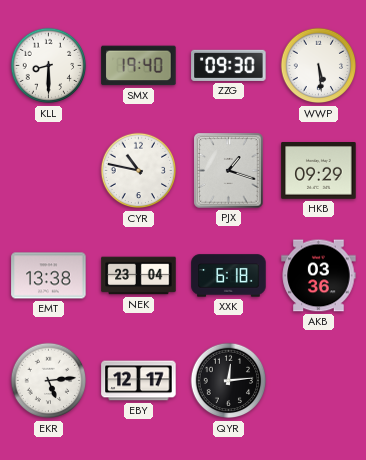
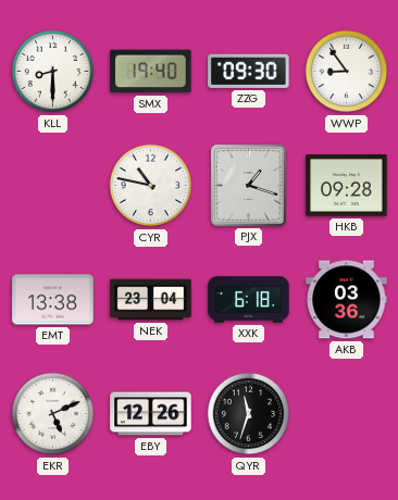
WWP: 5:29 -> 8:54
HKB: 09:29 -> 09:28
EKR: 5:14 -> 5:11
EBY: 12:17 -> 12:26
QYR: 12:14 -> 11:33
